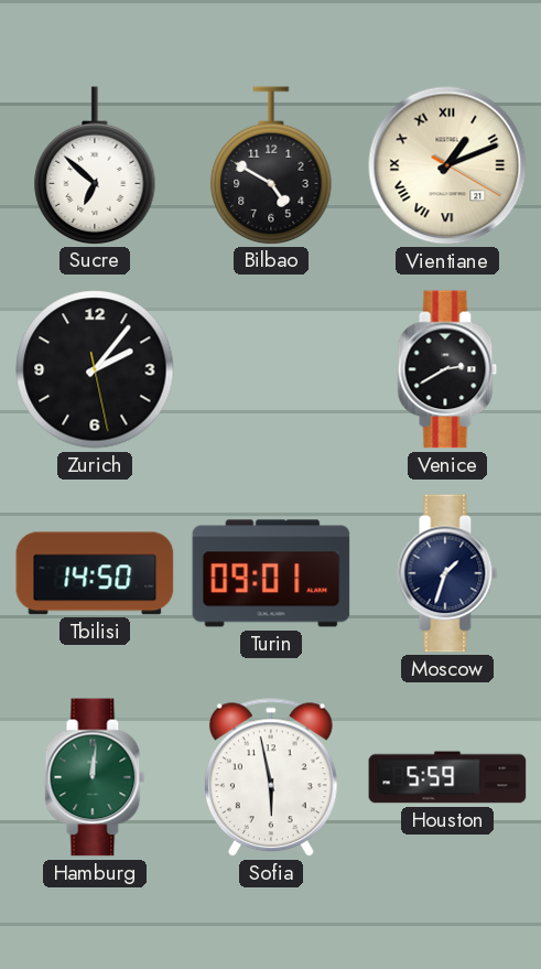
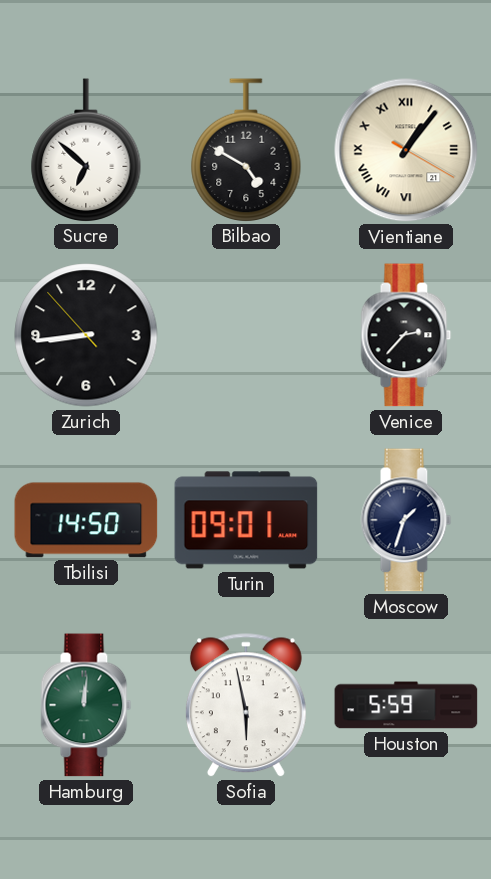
Vientiane: 1:11 -> 1:06
Zurich: 2:06 -> 8:43
Venice: 2:40 -> 2:37
